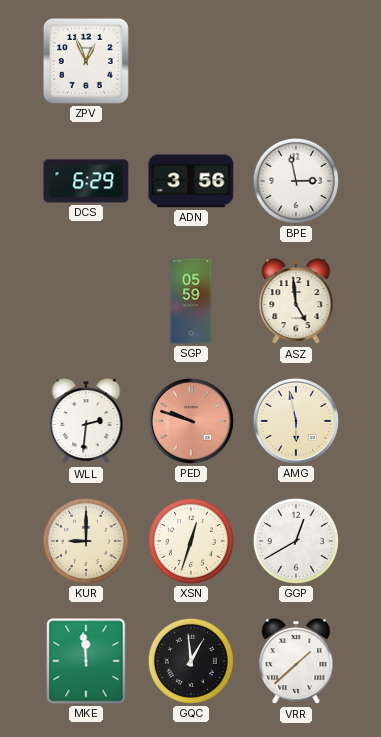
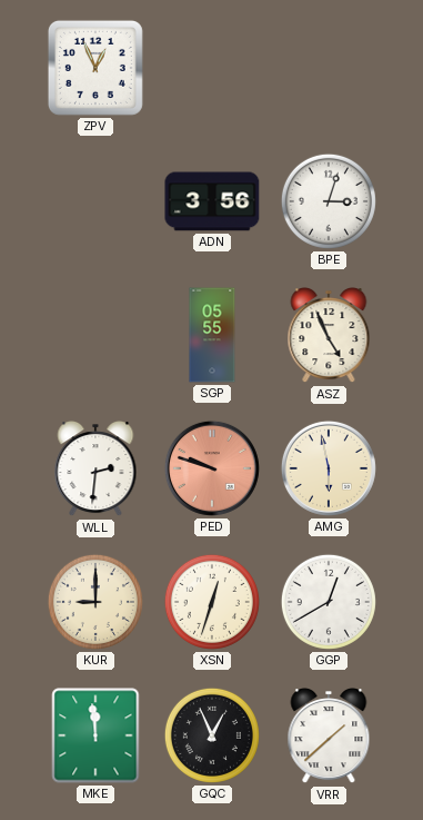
DCS: 6:29 -> none
BPE: 2:58 -> 3:03
SGP: 05:59 -> 05:55
ASZ: 4:59 -> 4:56
GQC: 12:59 -> 12:56
